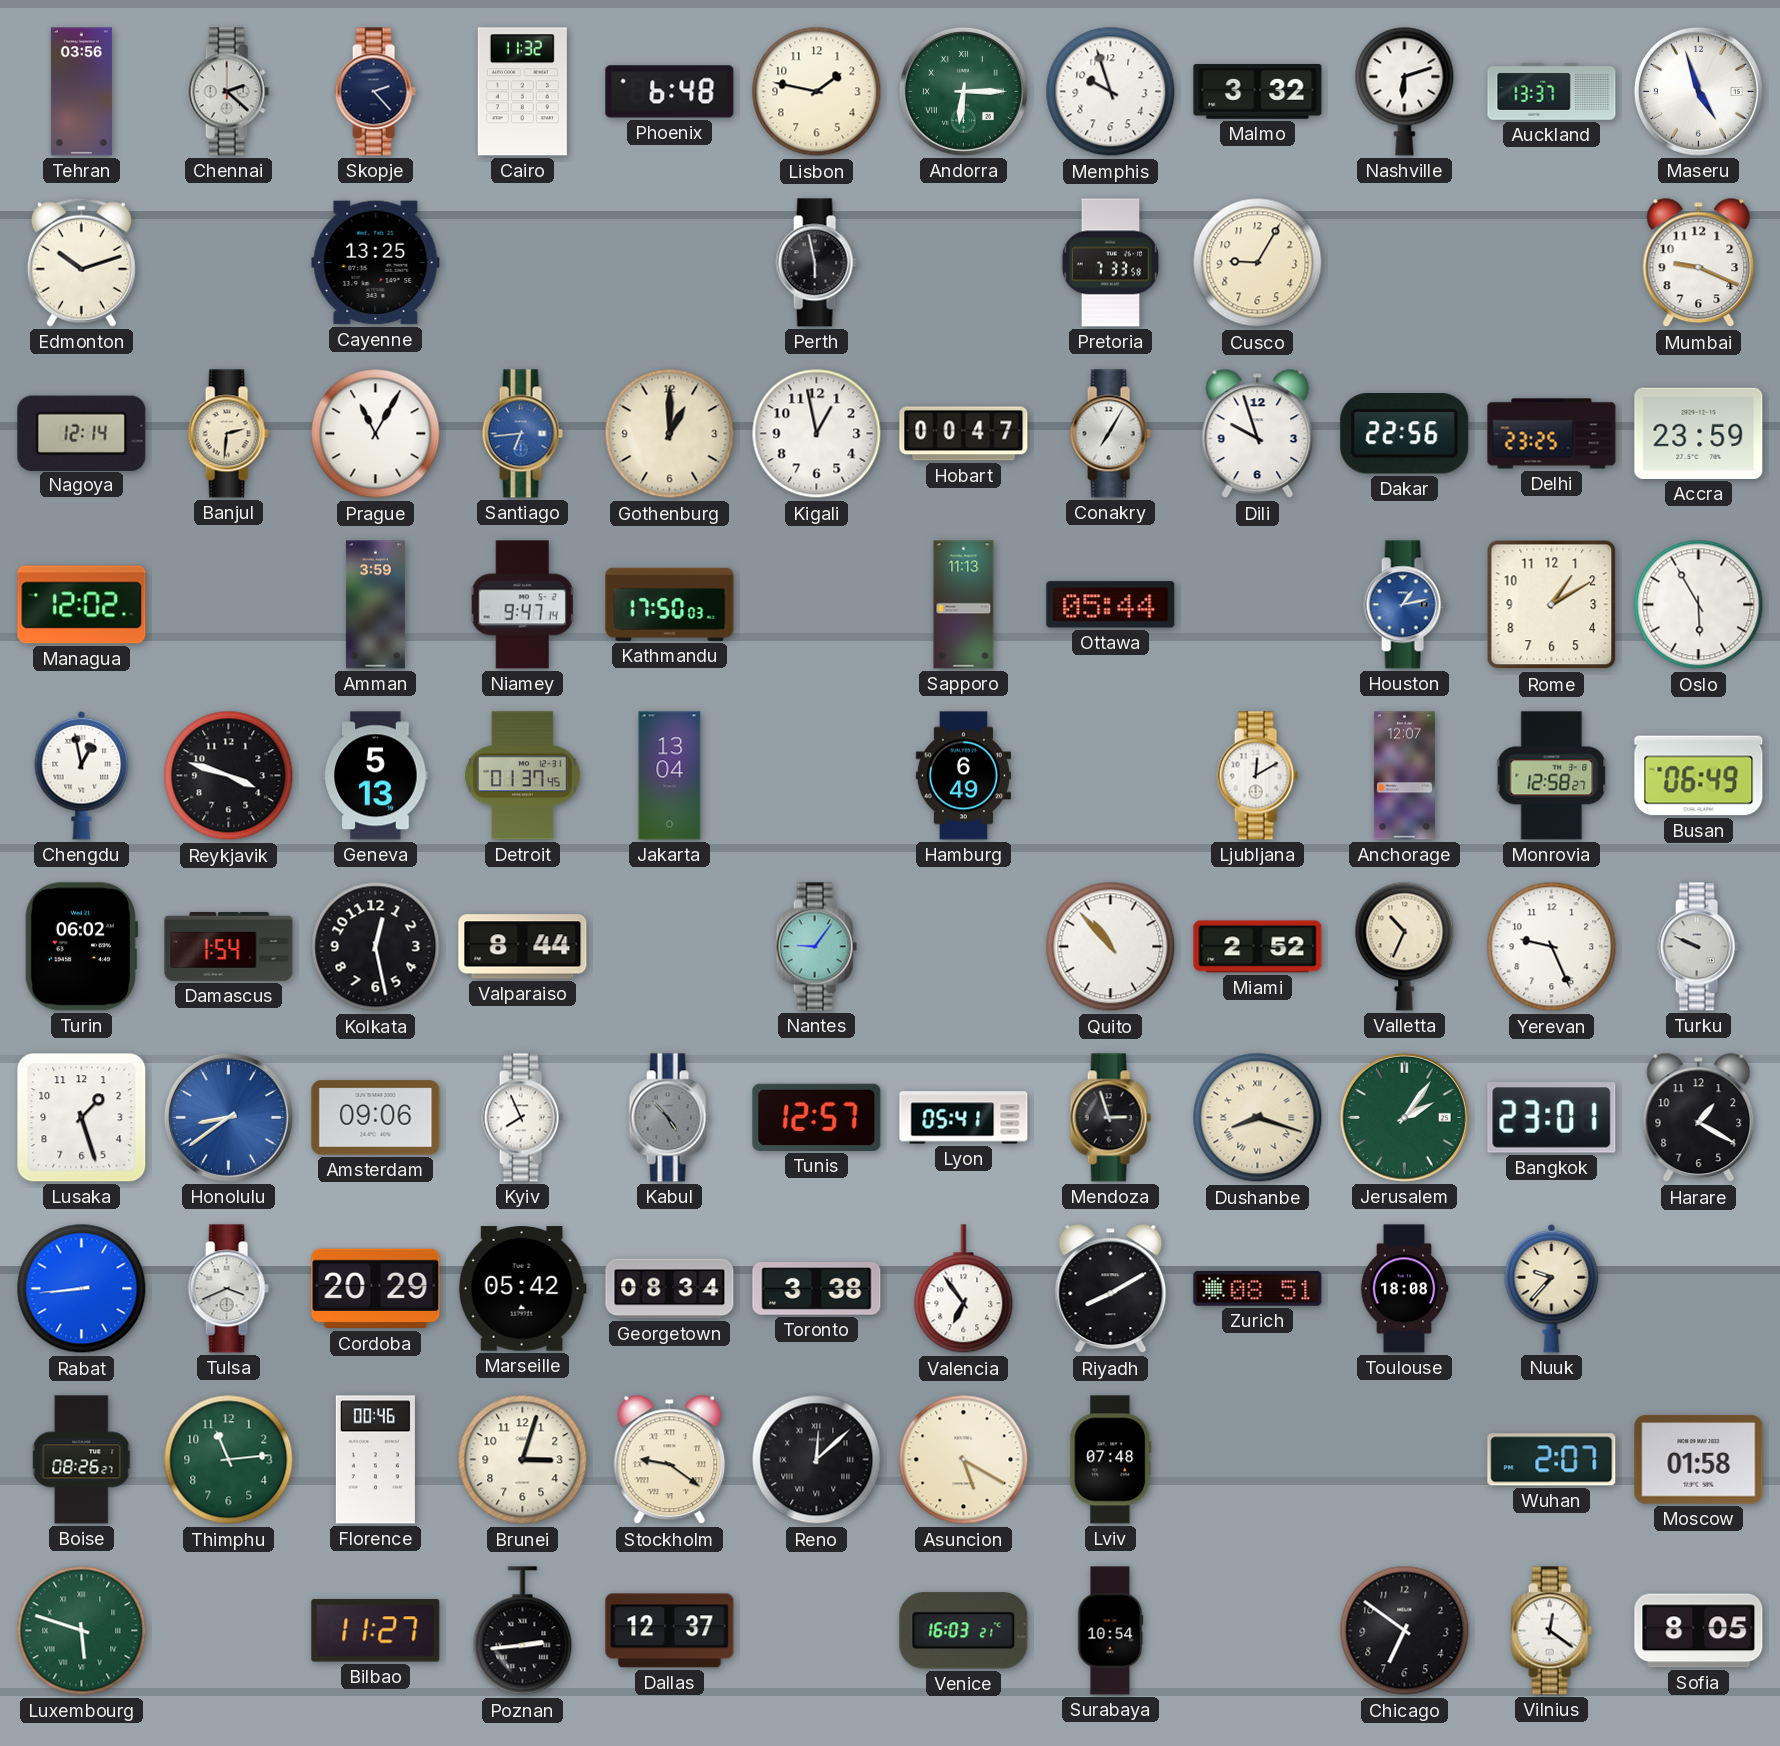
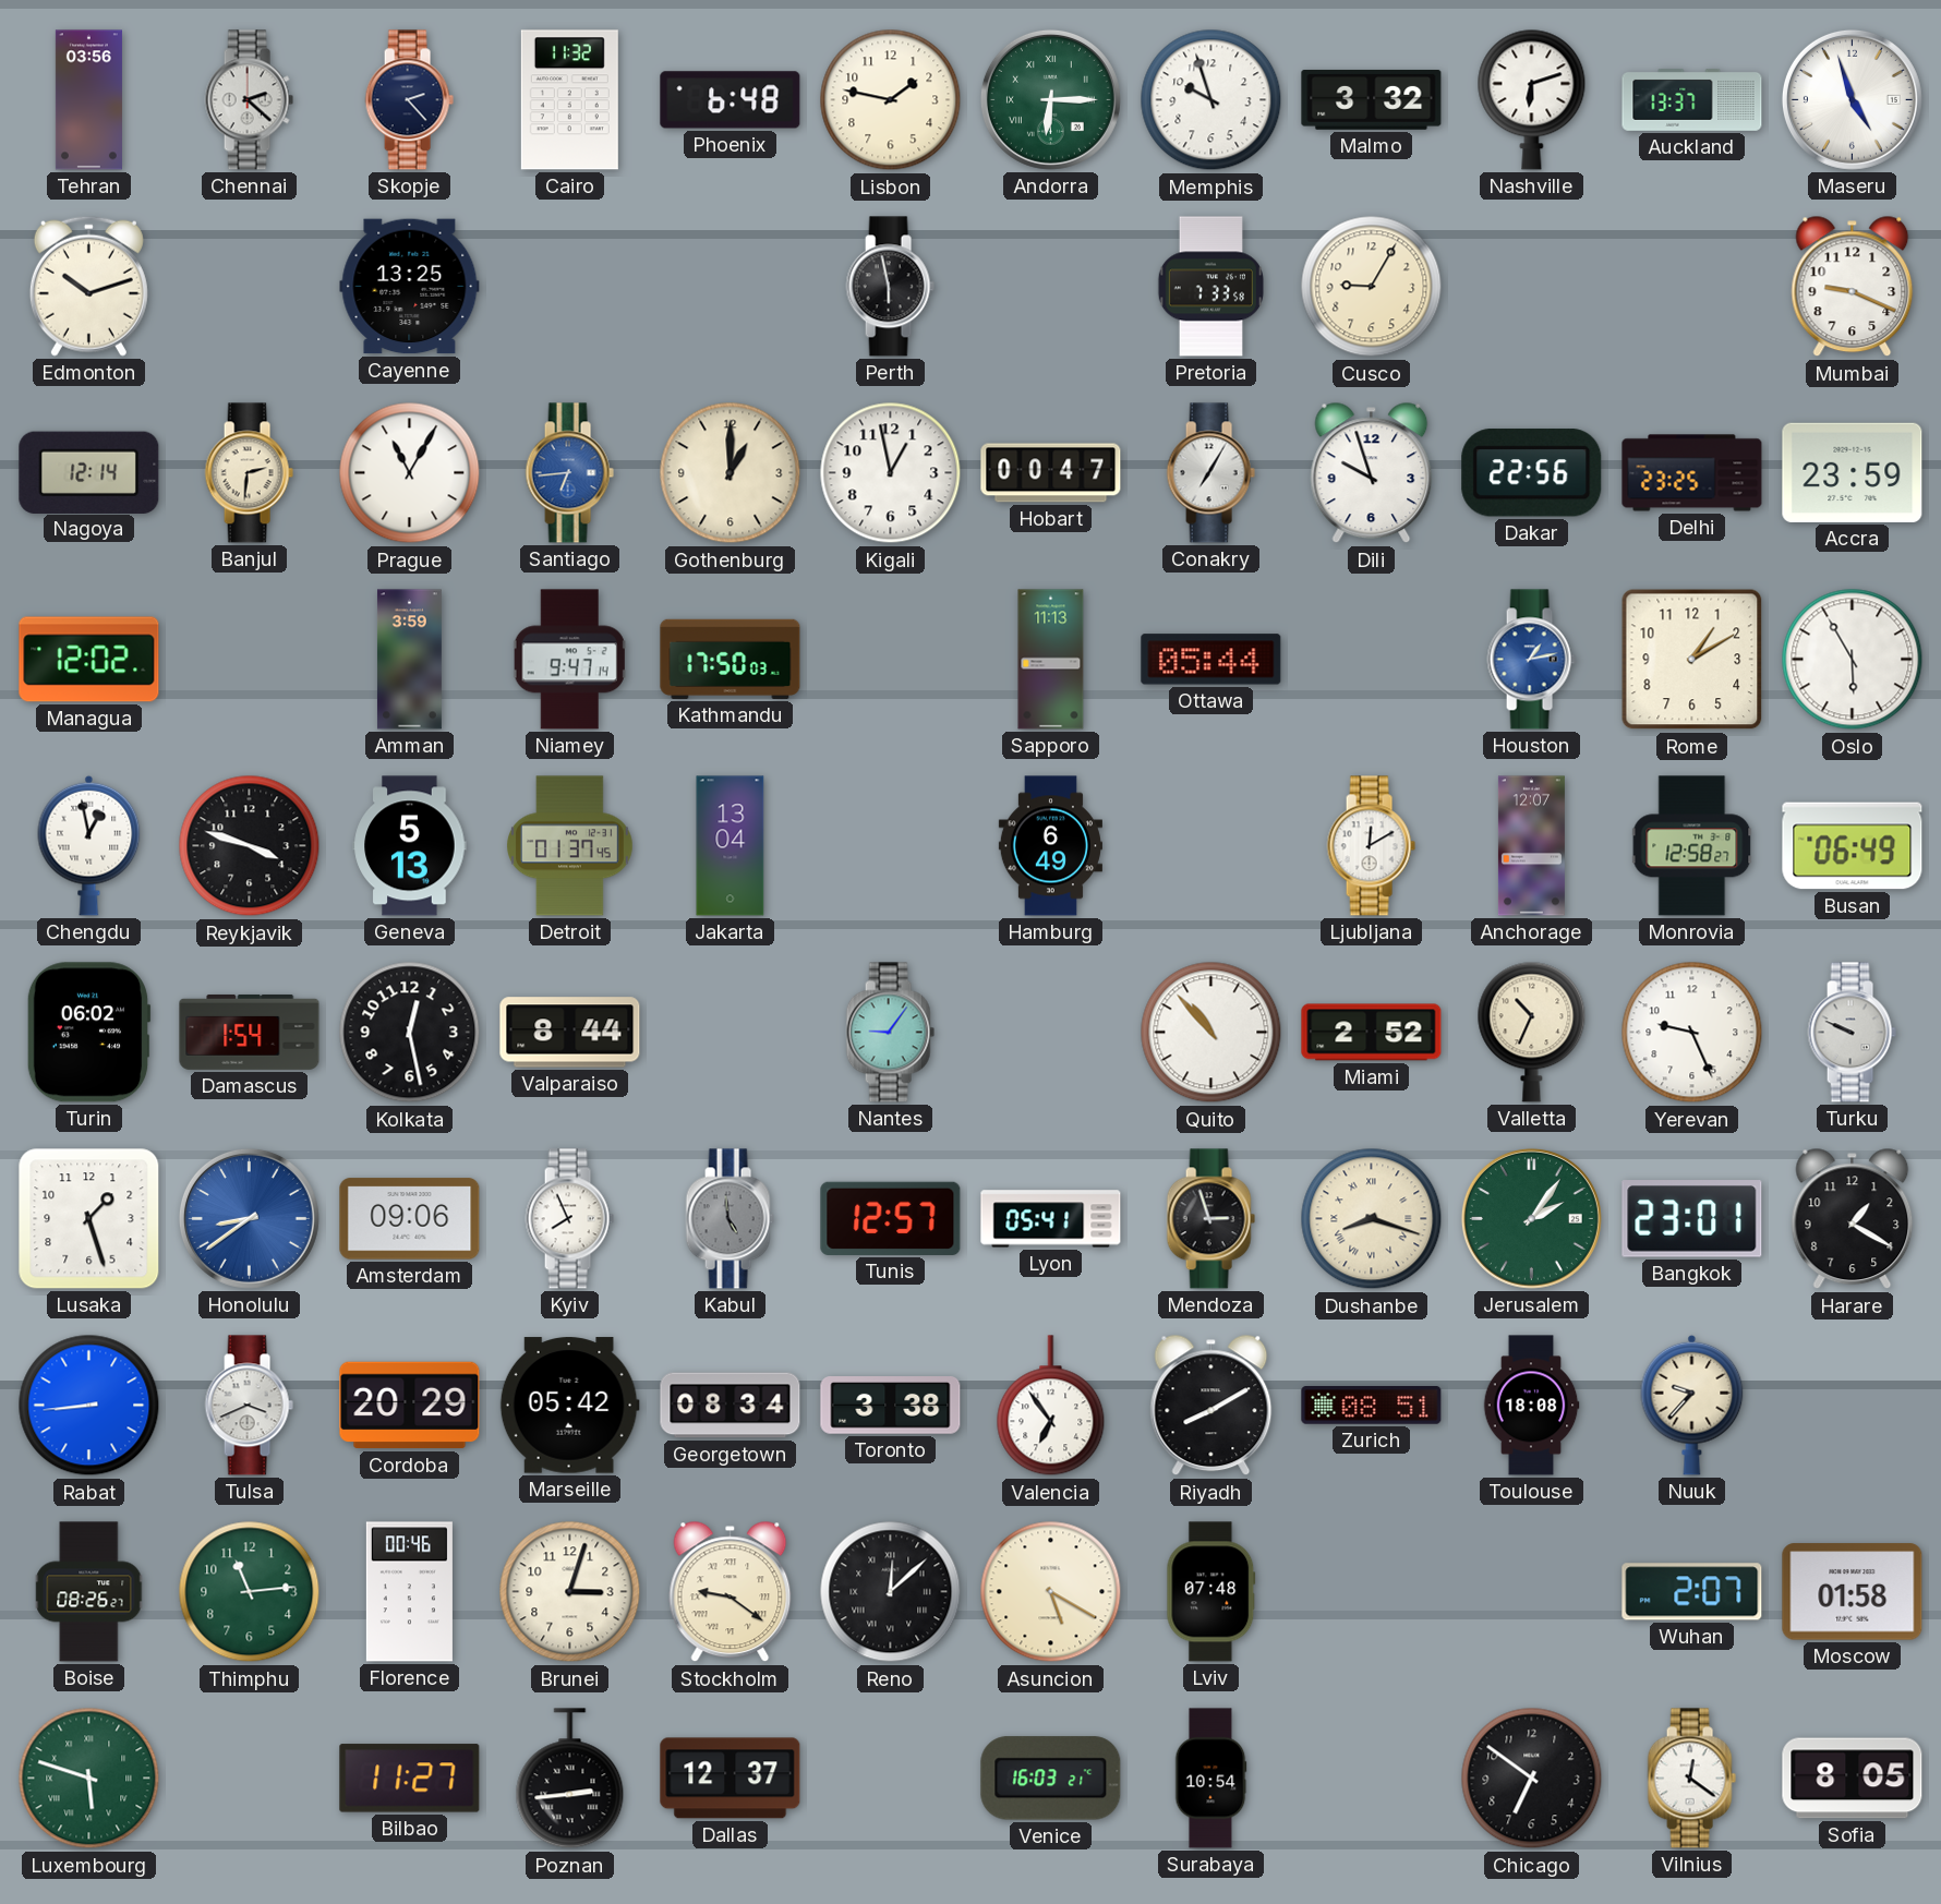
Kabul: 4:53 -> 4:59
